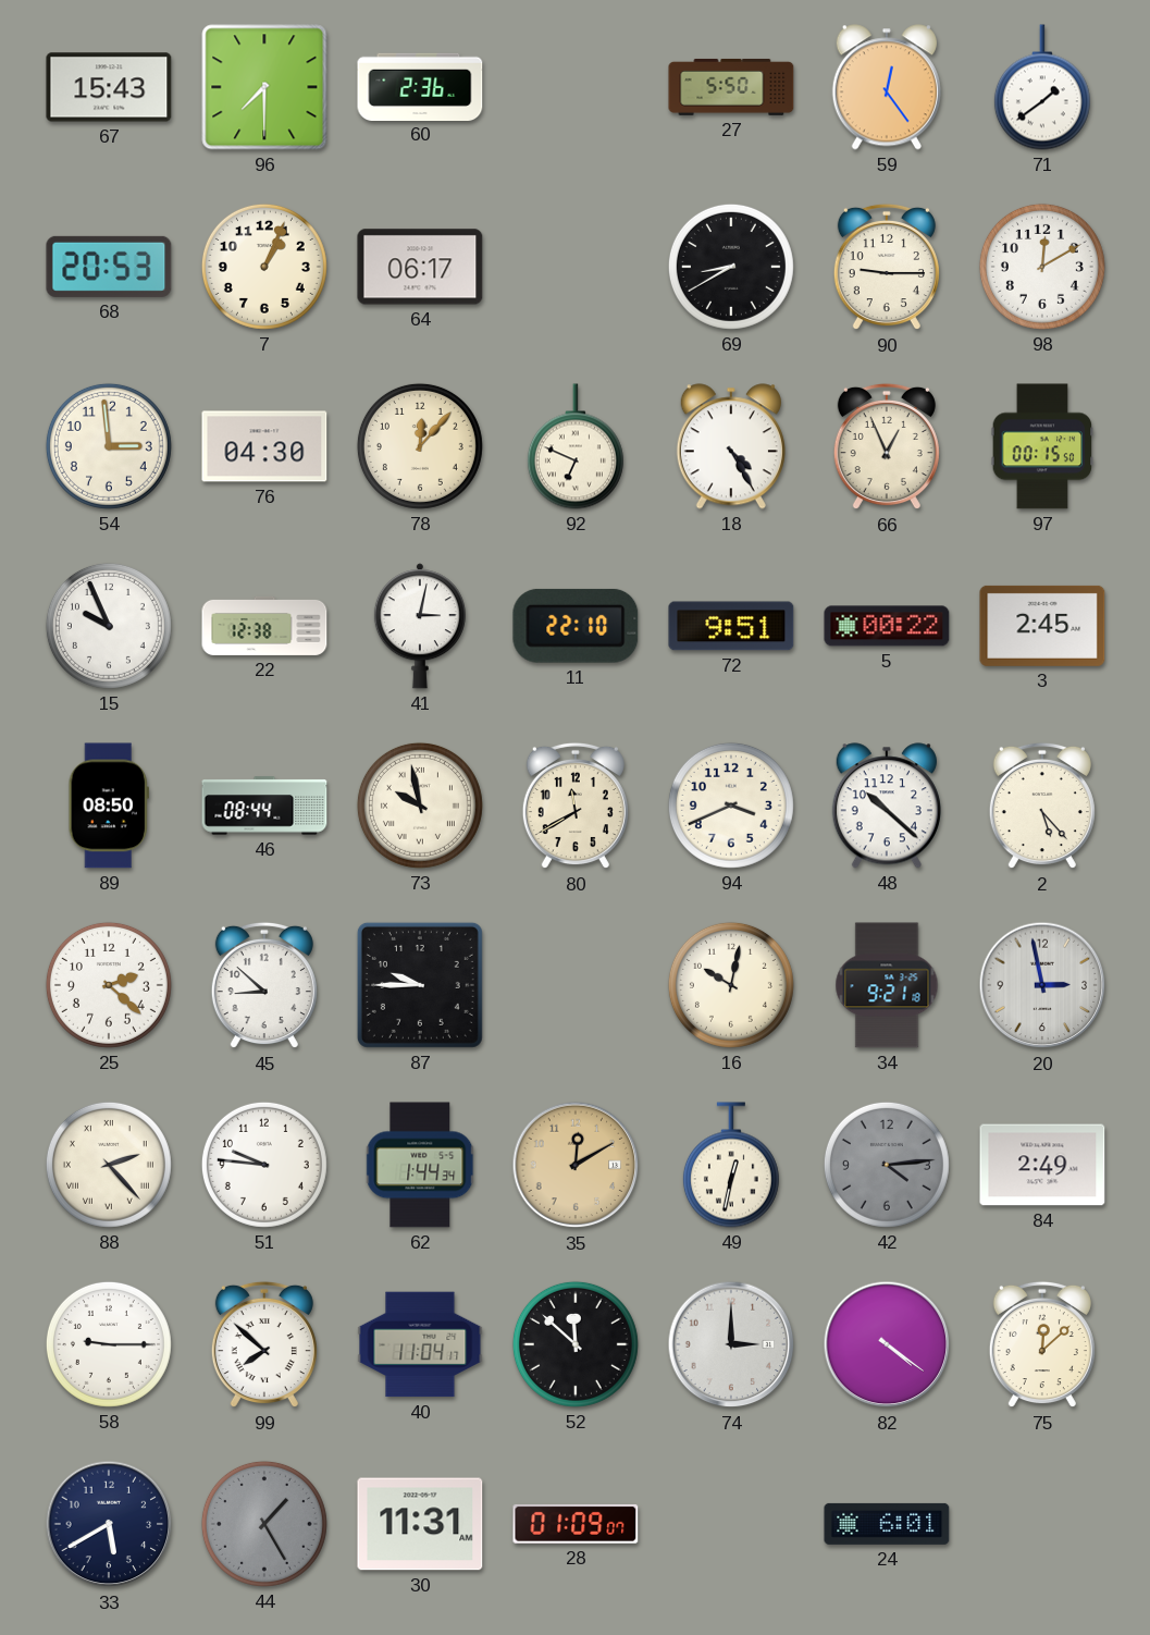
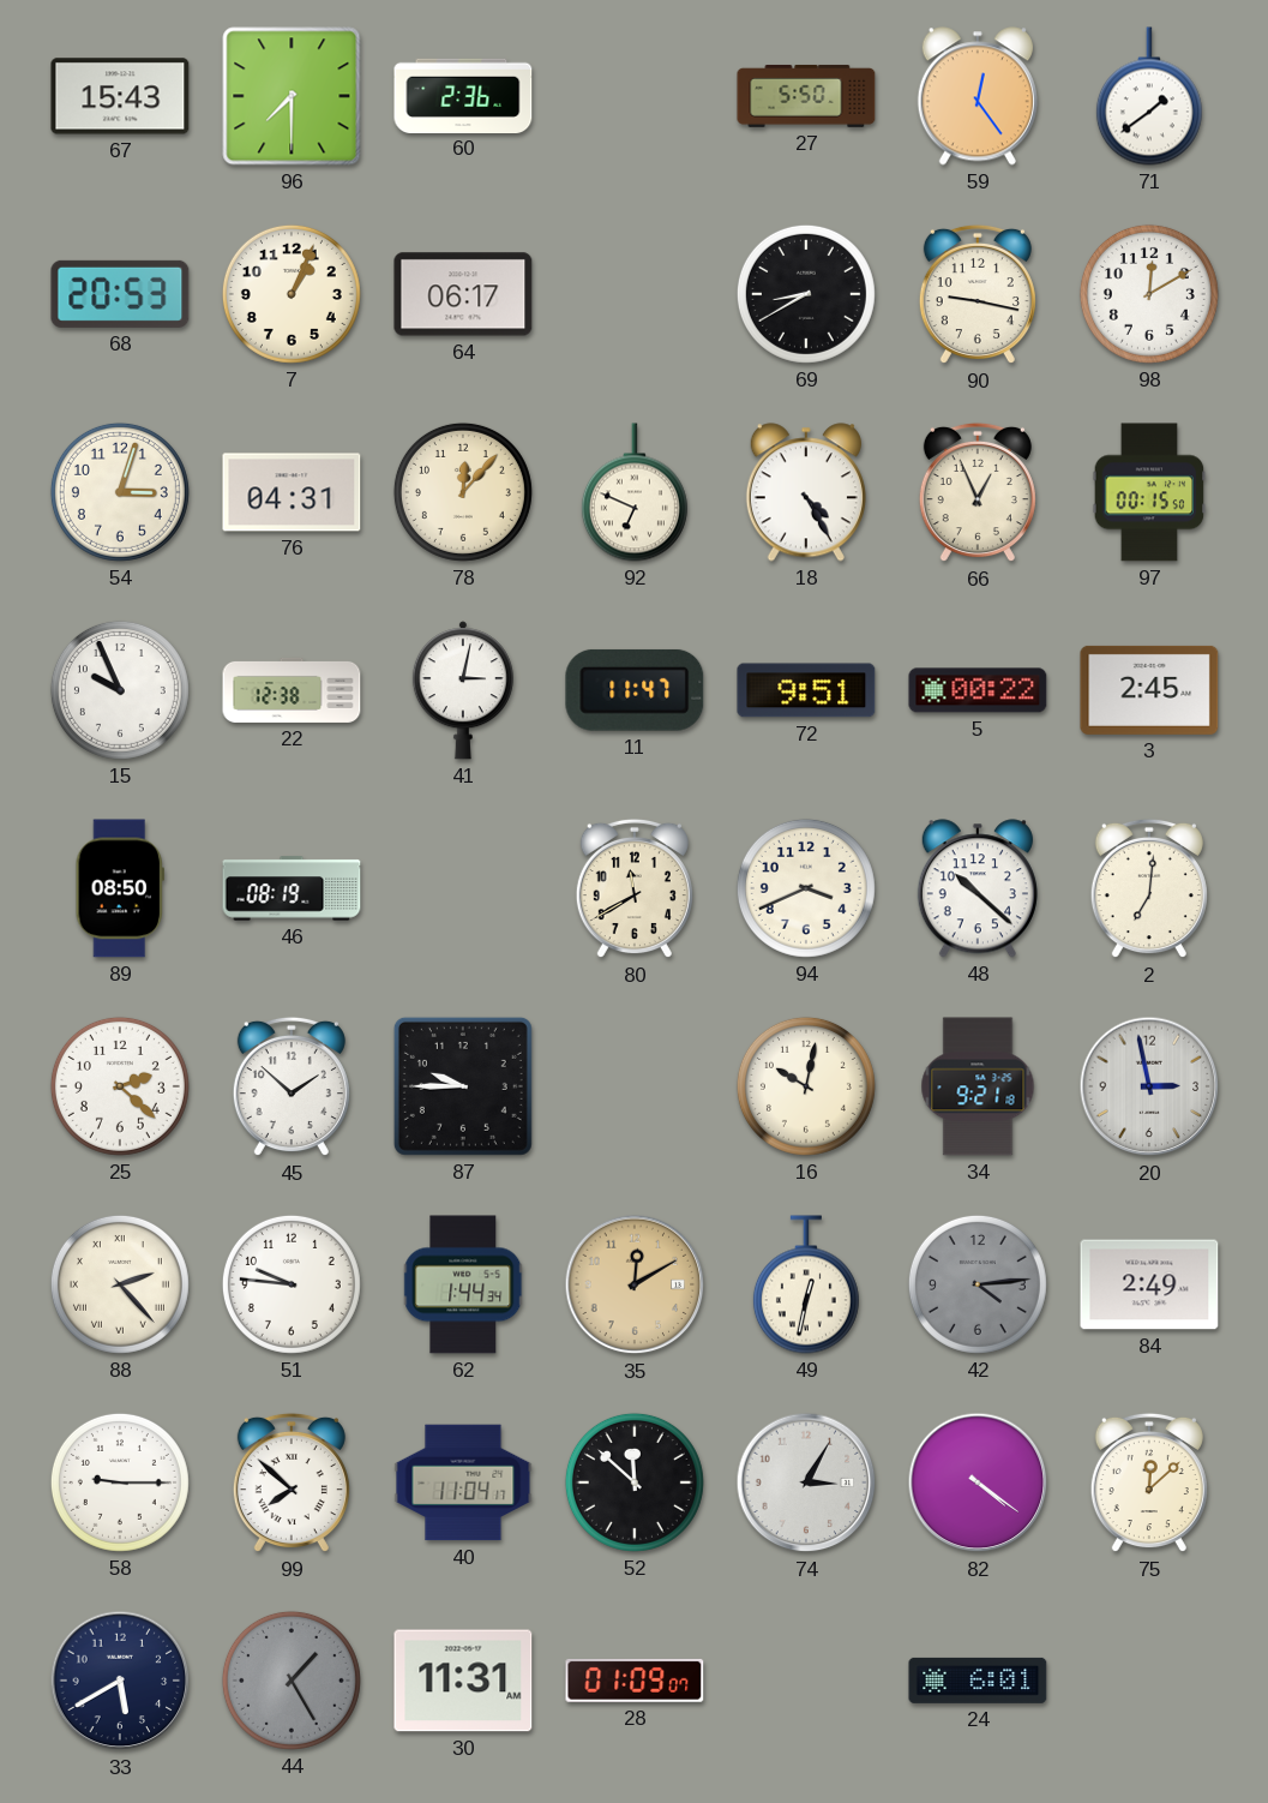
90: 9:15 -> 9:17
54: 2:59 -> 3:03
76: 04:30 -> 04:31
11: 22:10 -> 11:47
46: 08:44 -> 08:19
73: 9:58 -> none
2: 5:23 -> 7:01
45: 8:52 -> 1:52
74: 3:00 -> 3:05
